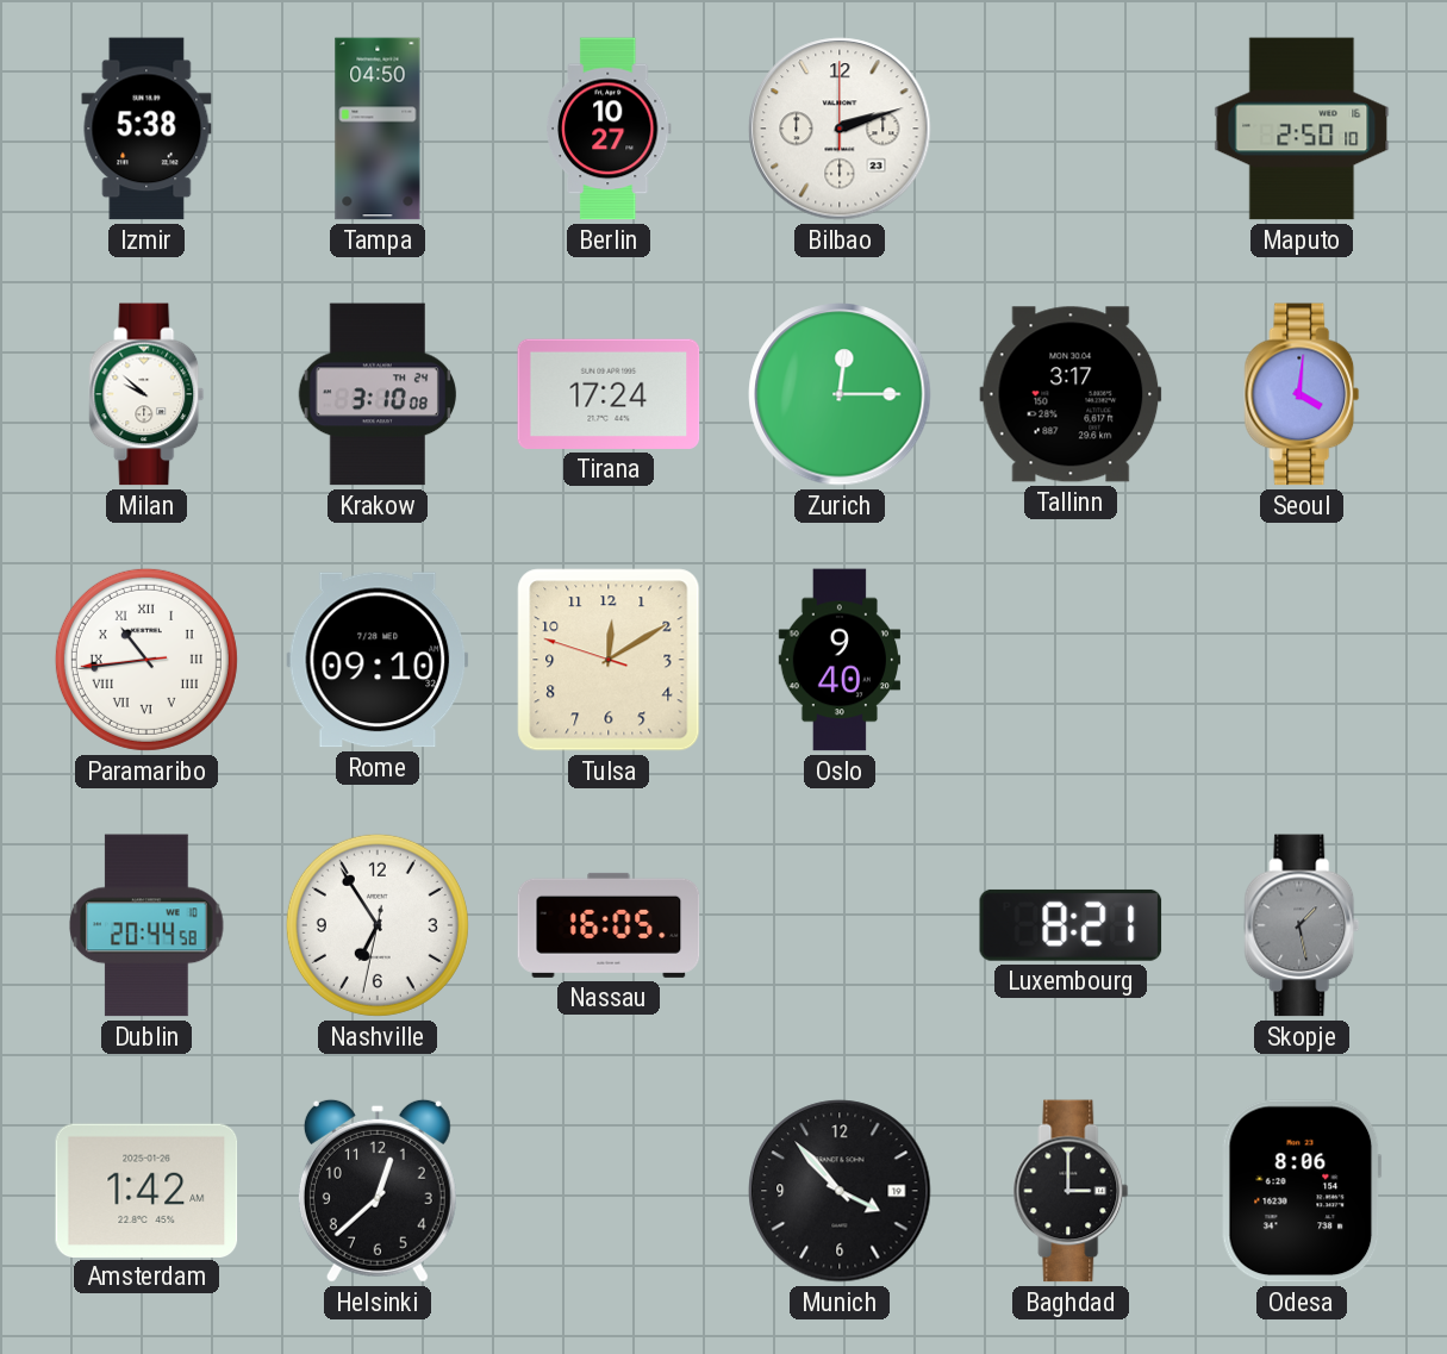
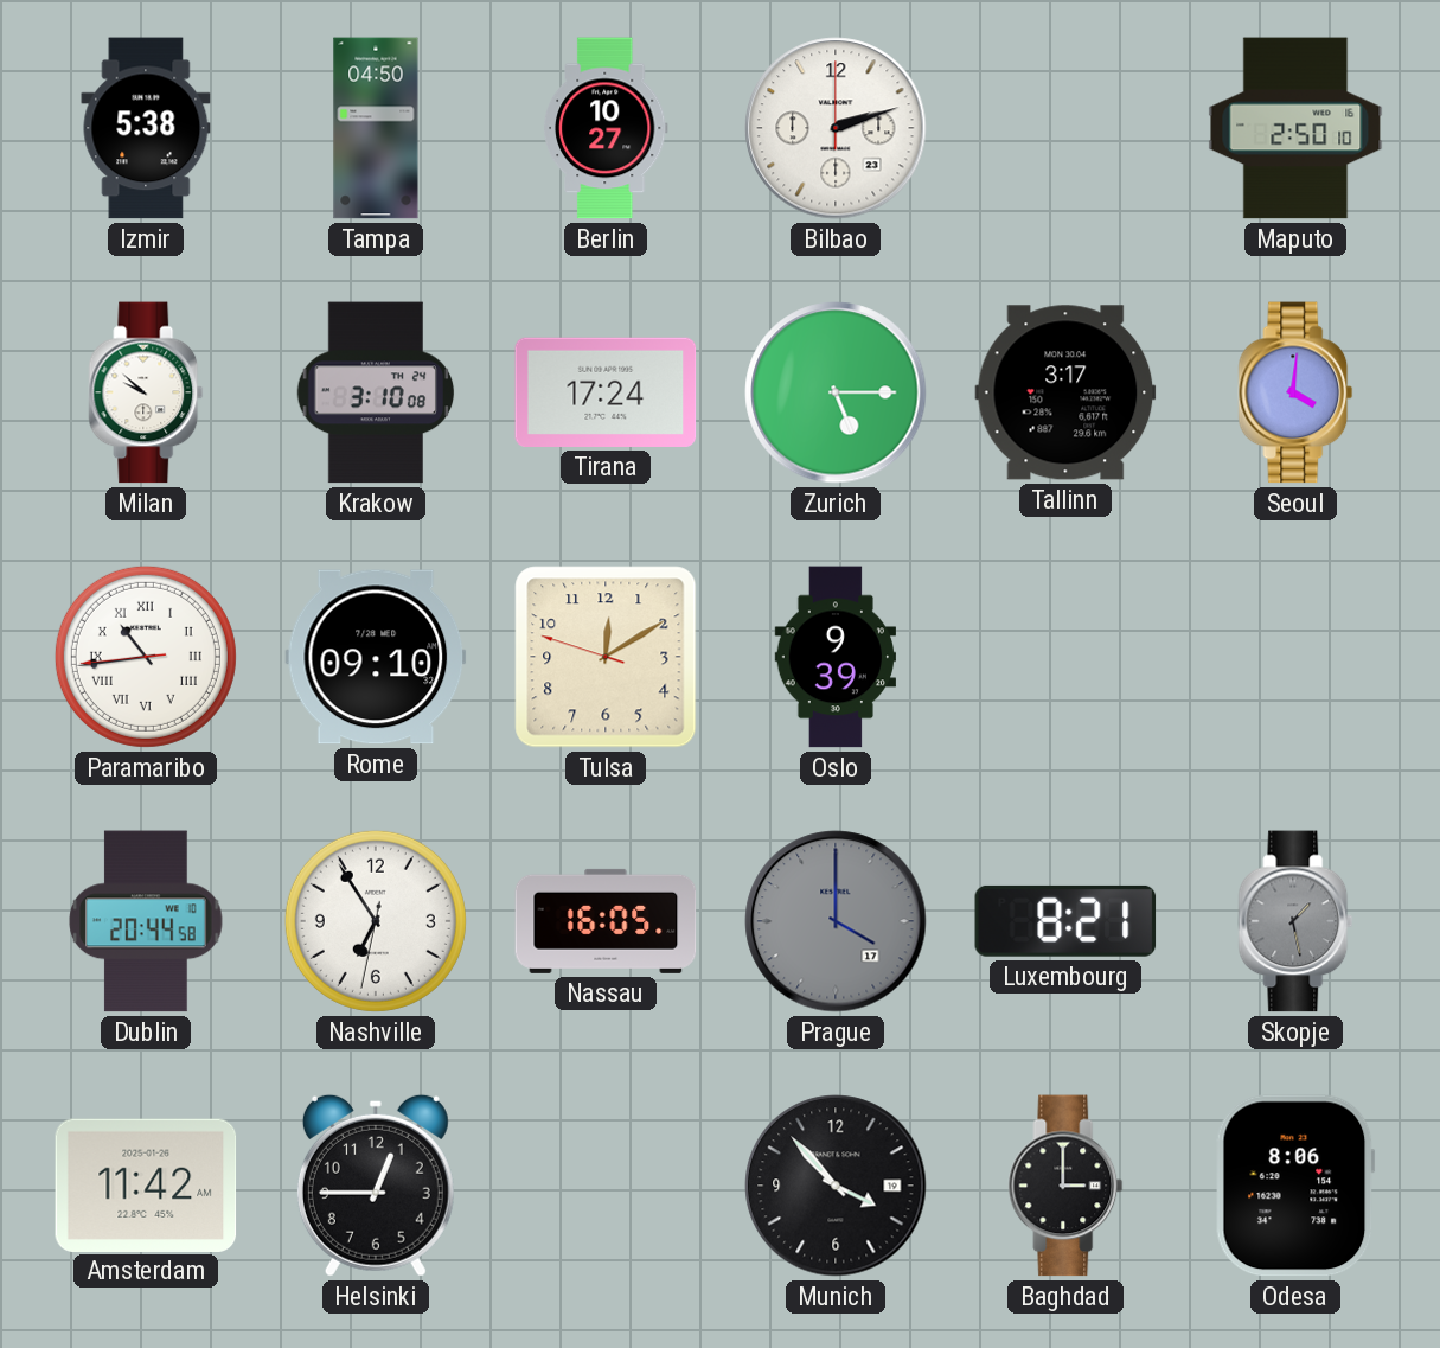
Zurich: 12:15 -> 5:15
Oslo: 9:40 -> 9:39
Prague: none -> 4:00
Amsterdam: 1:42 -> 11:42
Helsinki: 12:38 -> 12:45
